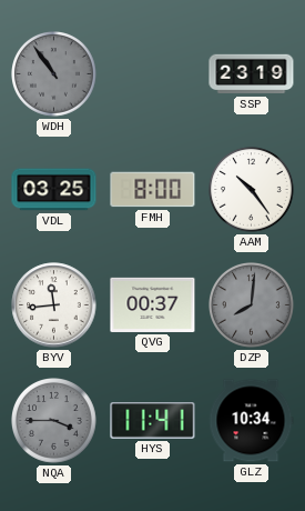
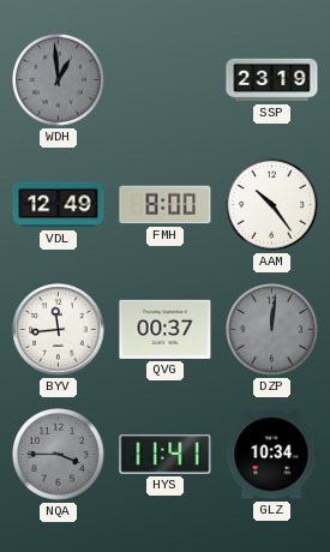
WDH: 10:54 -> 12:59
VDL: 03:25 -> 12:49
DZP: 8:01 -> 12:01
